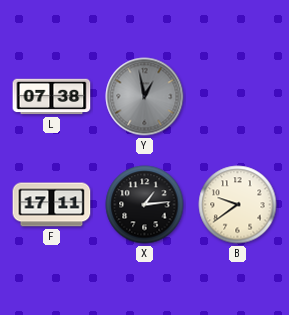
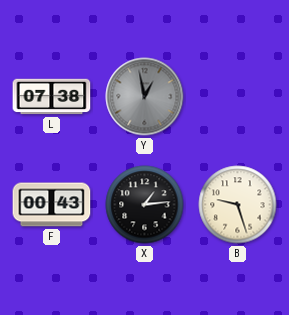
F: 17:11 -> 00:43
B: 9:39 -> 9:27
